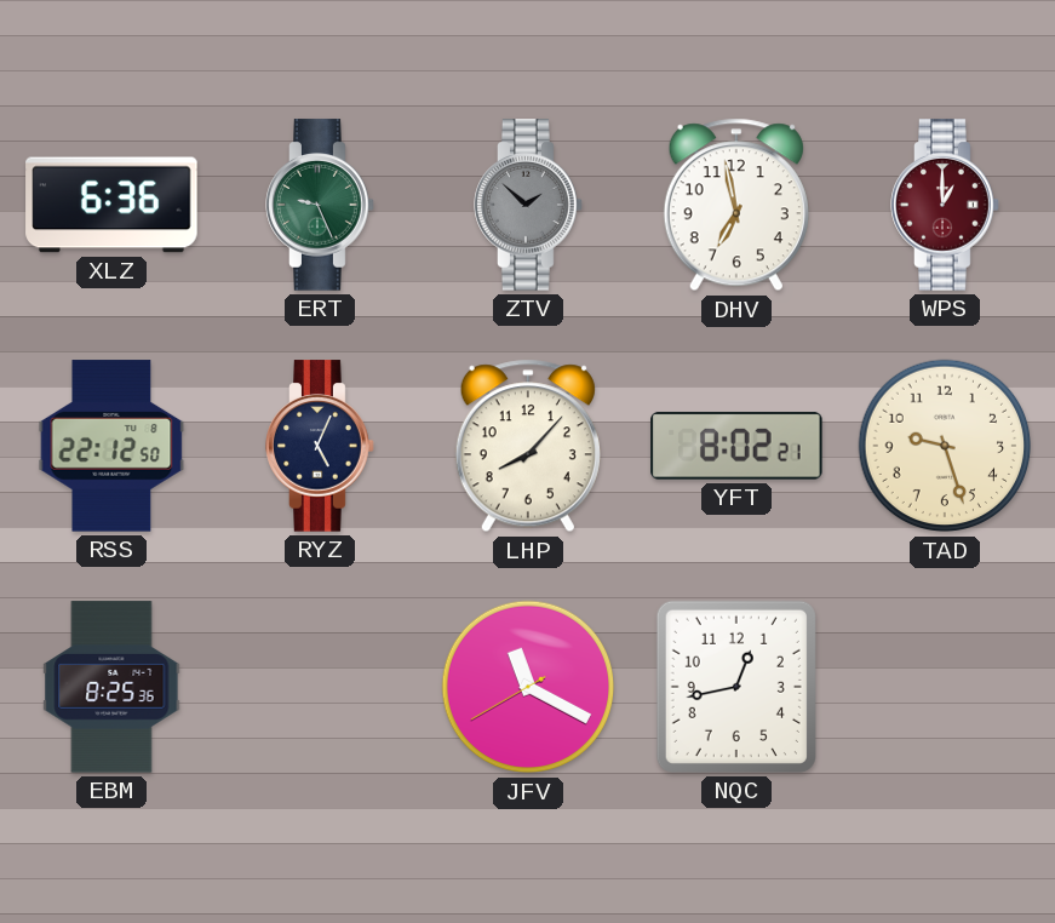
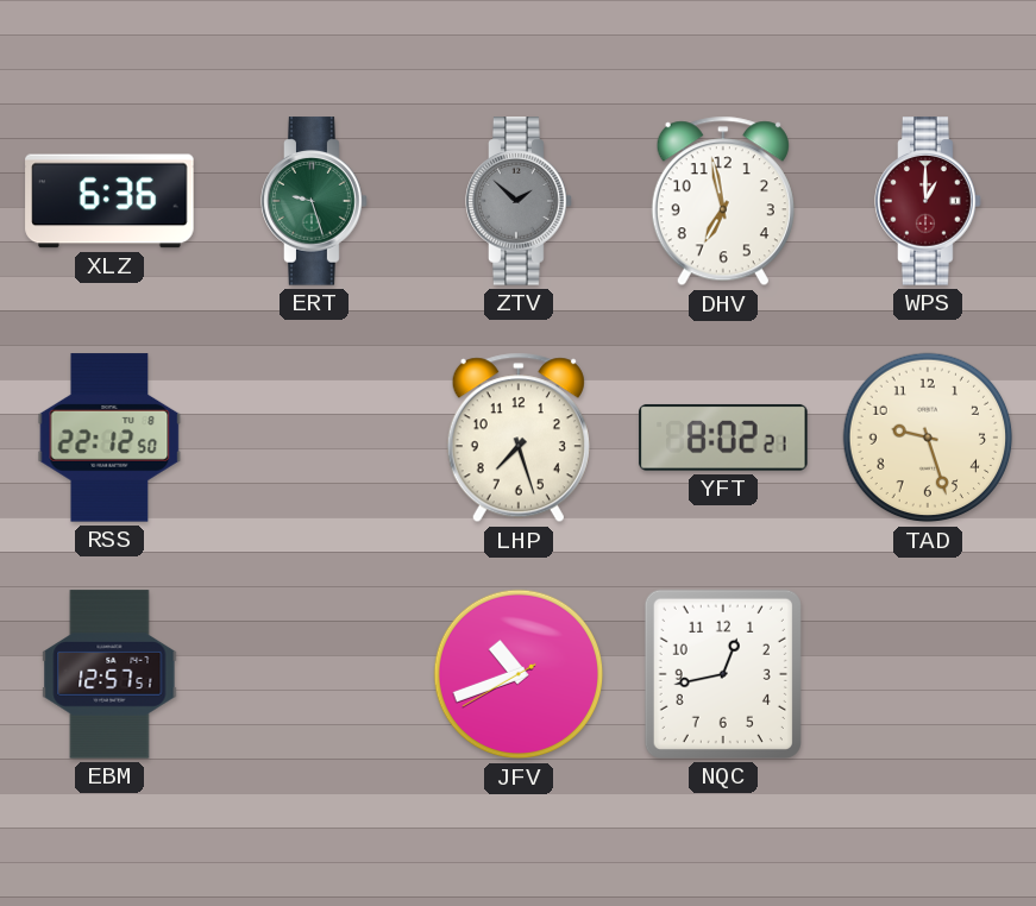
ERT: 9:26 -> 9:27
RYZ: 5:04 -> none
LHP: 8:07 -> 7:27
EBM: 8:25 -> 12:57
JFV: 11:19 -> 10:41
